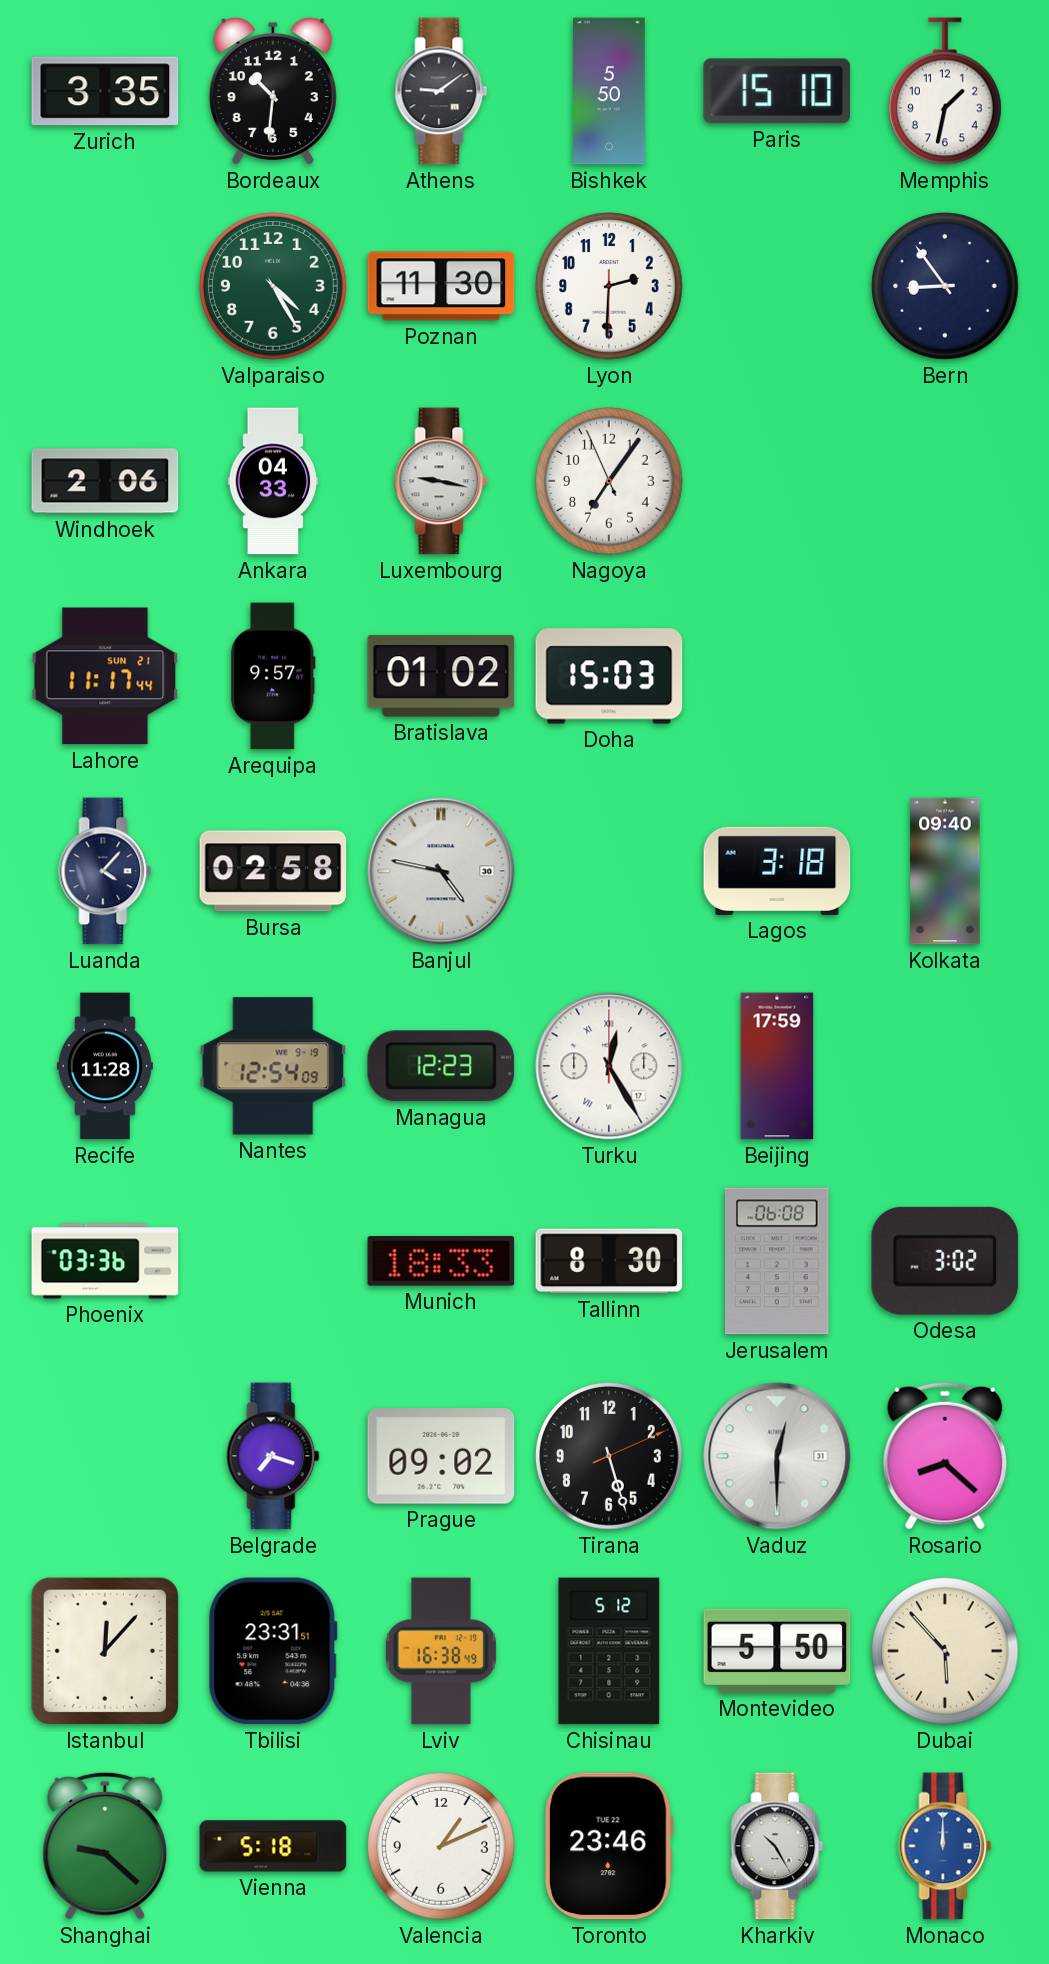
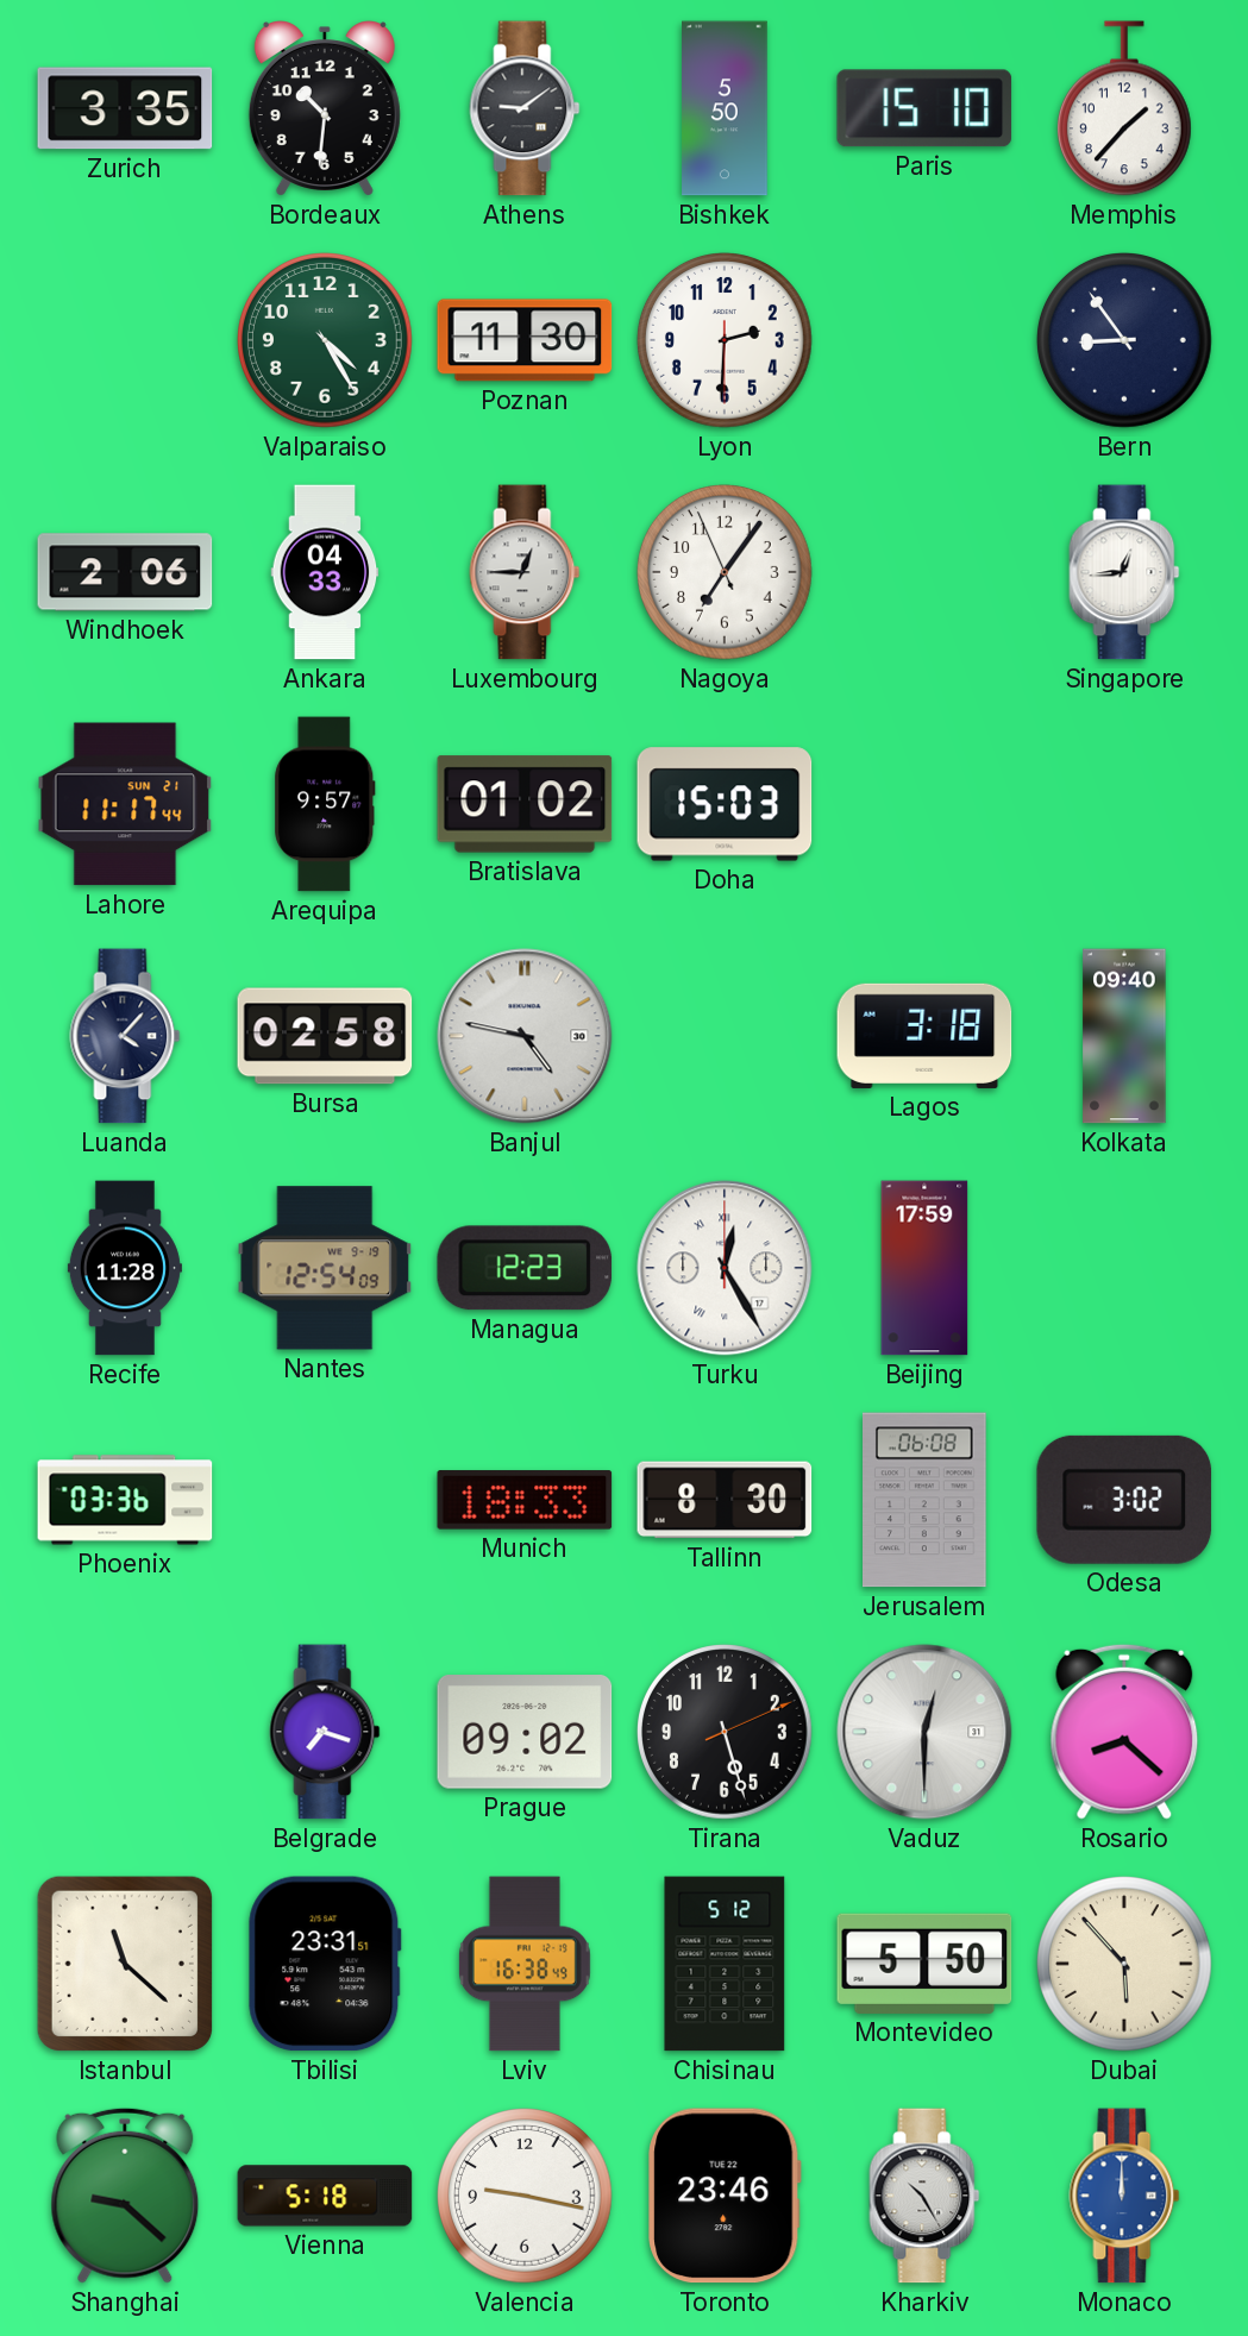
Memphis: 1:32 -> 1:37
Luxembourg: 9:17 -> 12:45
Singapore: none -> 12:44
Istanbul: 12:07 -> 11:22
Valencia: 1:11 -> 9:17
